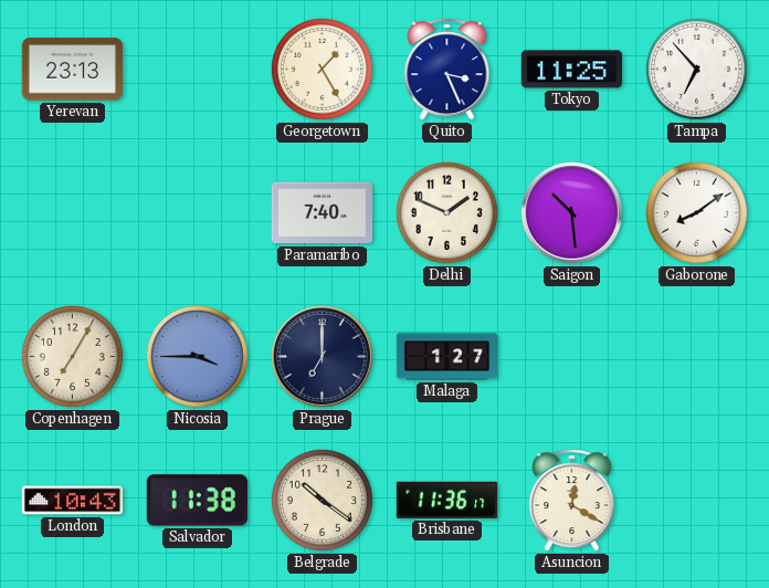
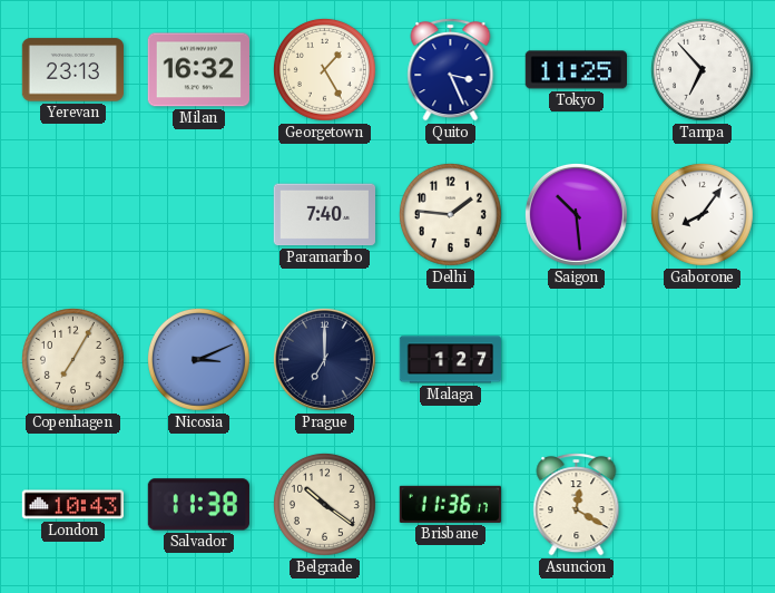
Milan: none -> 16:32
Delhi: 1:49 -> 1:46
Gaborone: 8:09 -> 8:06
Nicosia: 3:45 -> 3:11
